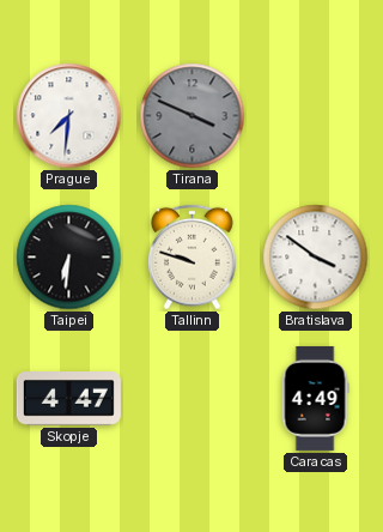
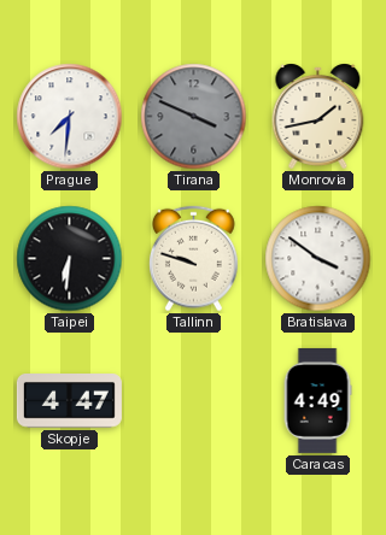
Monrovia: none -> 1:43
